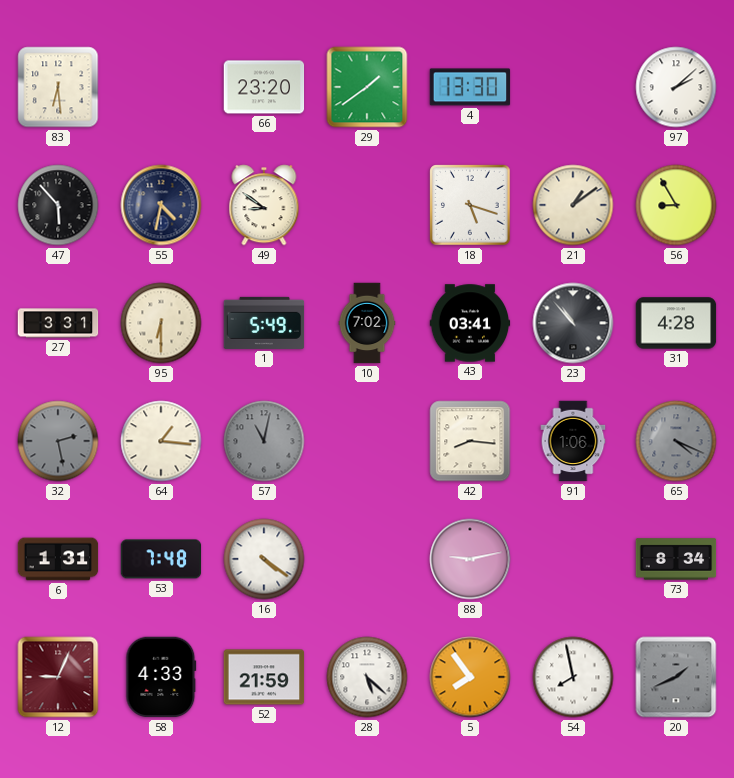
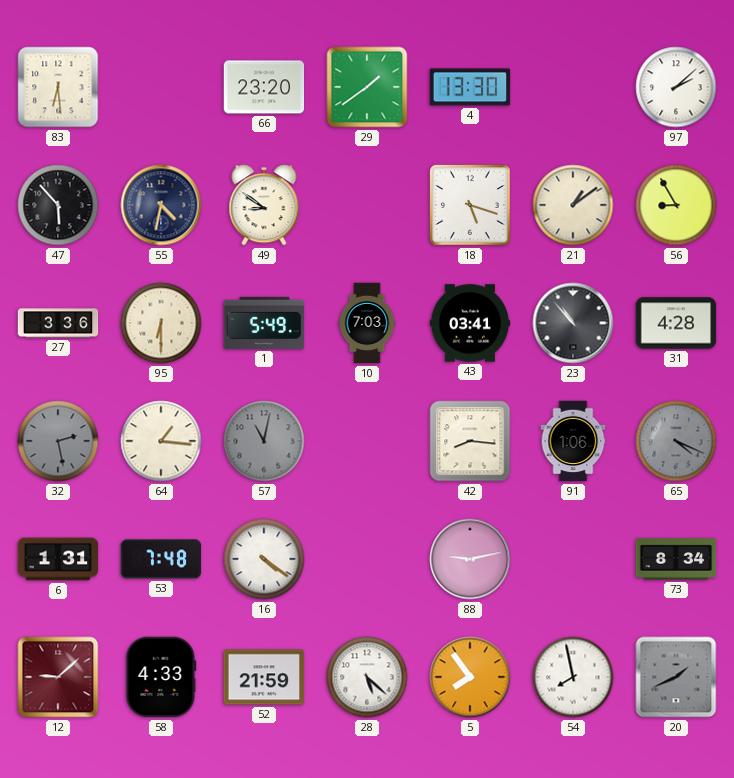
27: 3:31 -> 3:36
10: 7:02 -> 7:03
12: 9:04 -> 9:08
